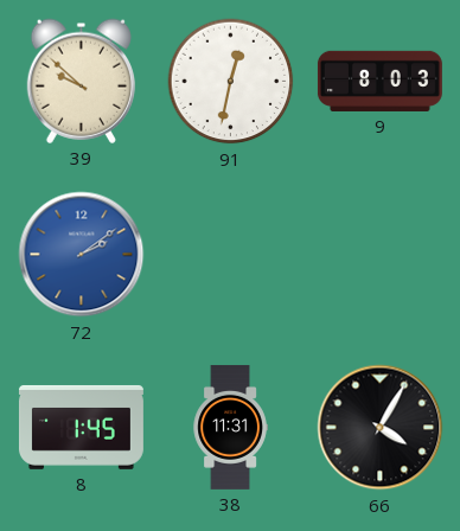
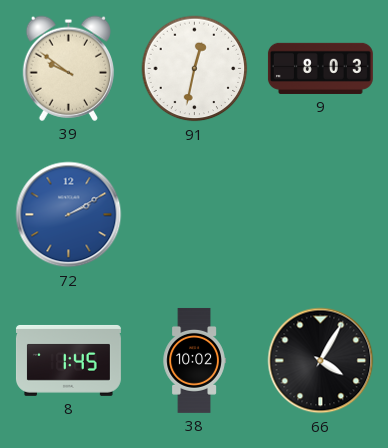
39: 9:52 -> 9:51
72: 2:09 -> 2:10
38: 11:31 -> 10:02
